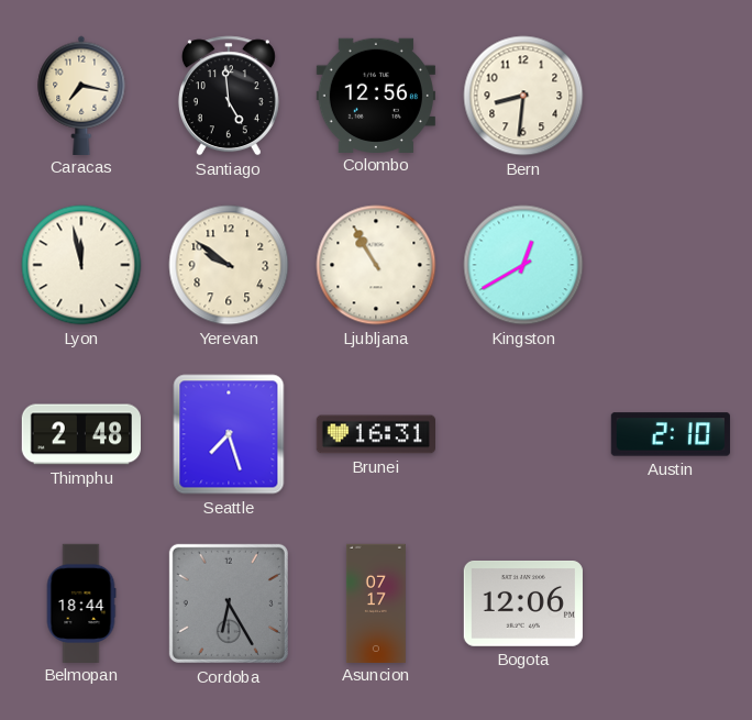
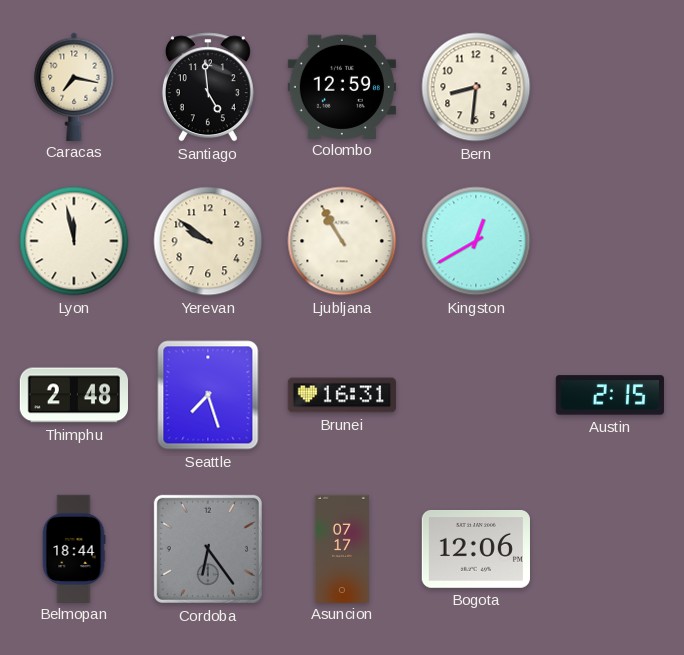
Colombo: 12:56 -> 12:59
Austin: 2:10 -> 2:15
Cordoba: 6:25 -> 6:24
